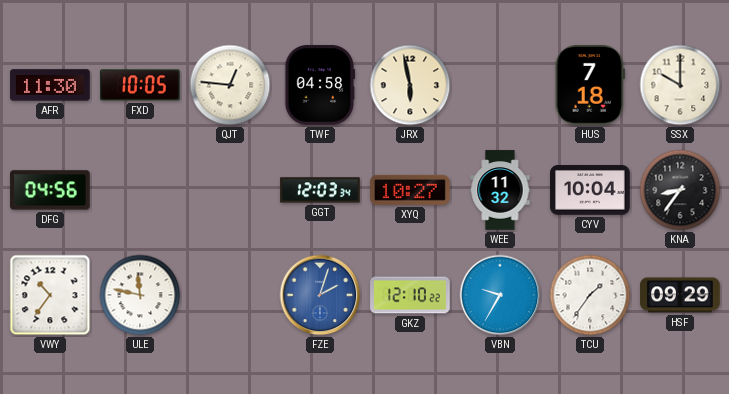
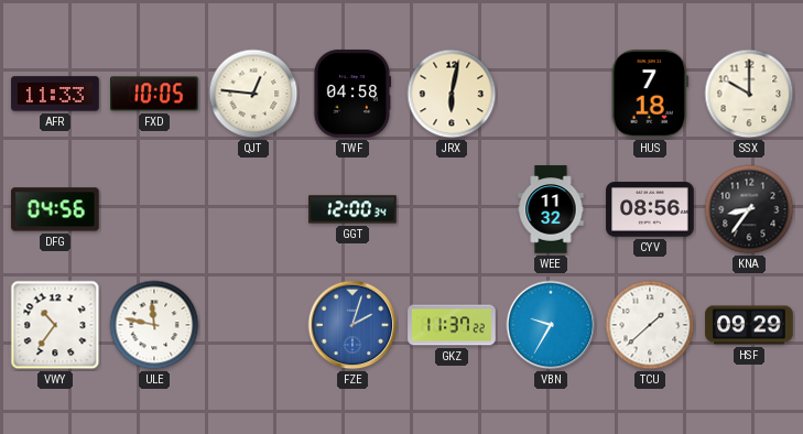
AFR: 11:30 -> 11:33
JRX: 5:58 -> 6:02
GGT: 12:03 -> 12:00
XYQ: 10:27 -> none
CYV: 10:04 -> 08:56
GKZ: 12:10 -> 11:37
TCU: 1:36 -> 1:38
